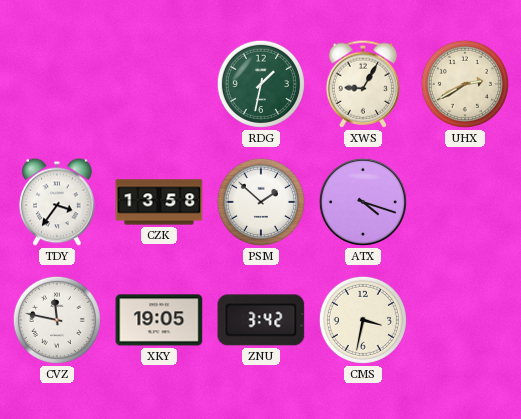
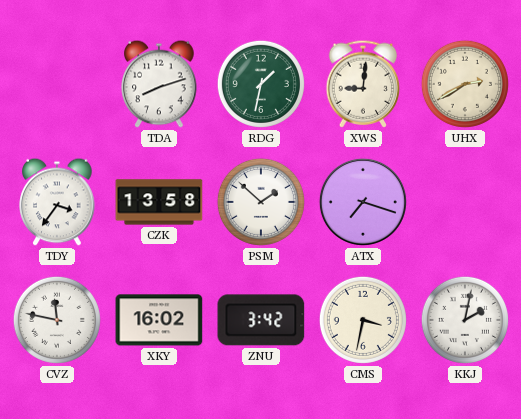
TDA: none -> 8:12
XWS: 9:05 -> 9:01
ATX: 4:18 -> 7:18
XKY: 19:05 -> 16:02
KKJ: none -> 2:02
